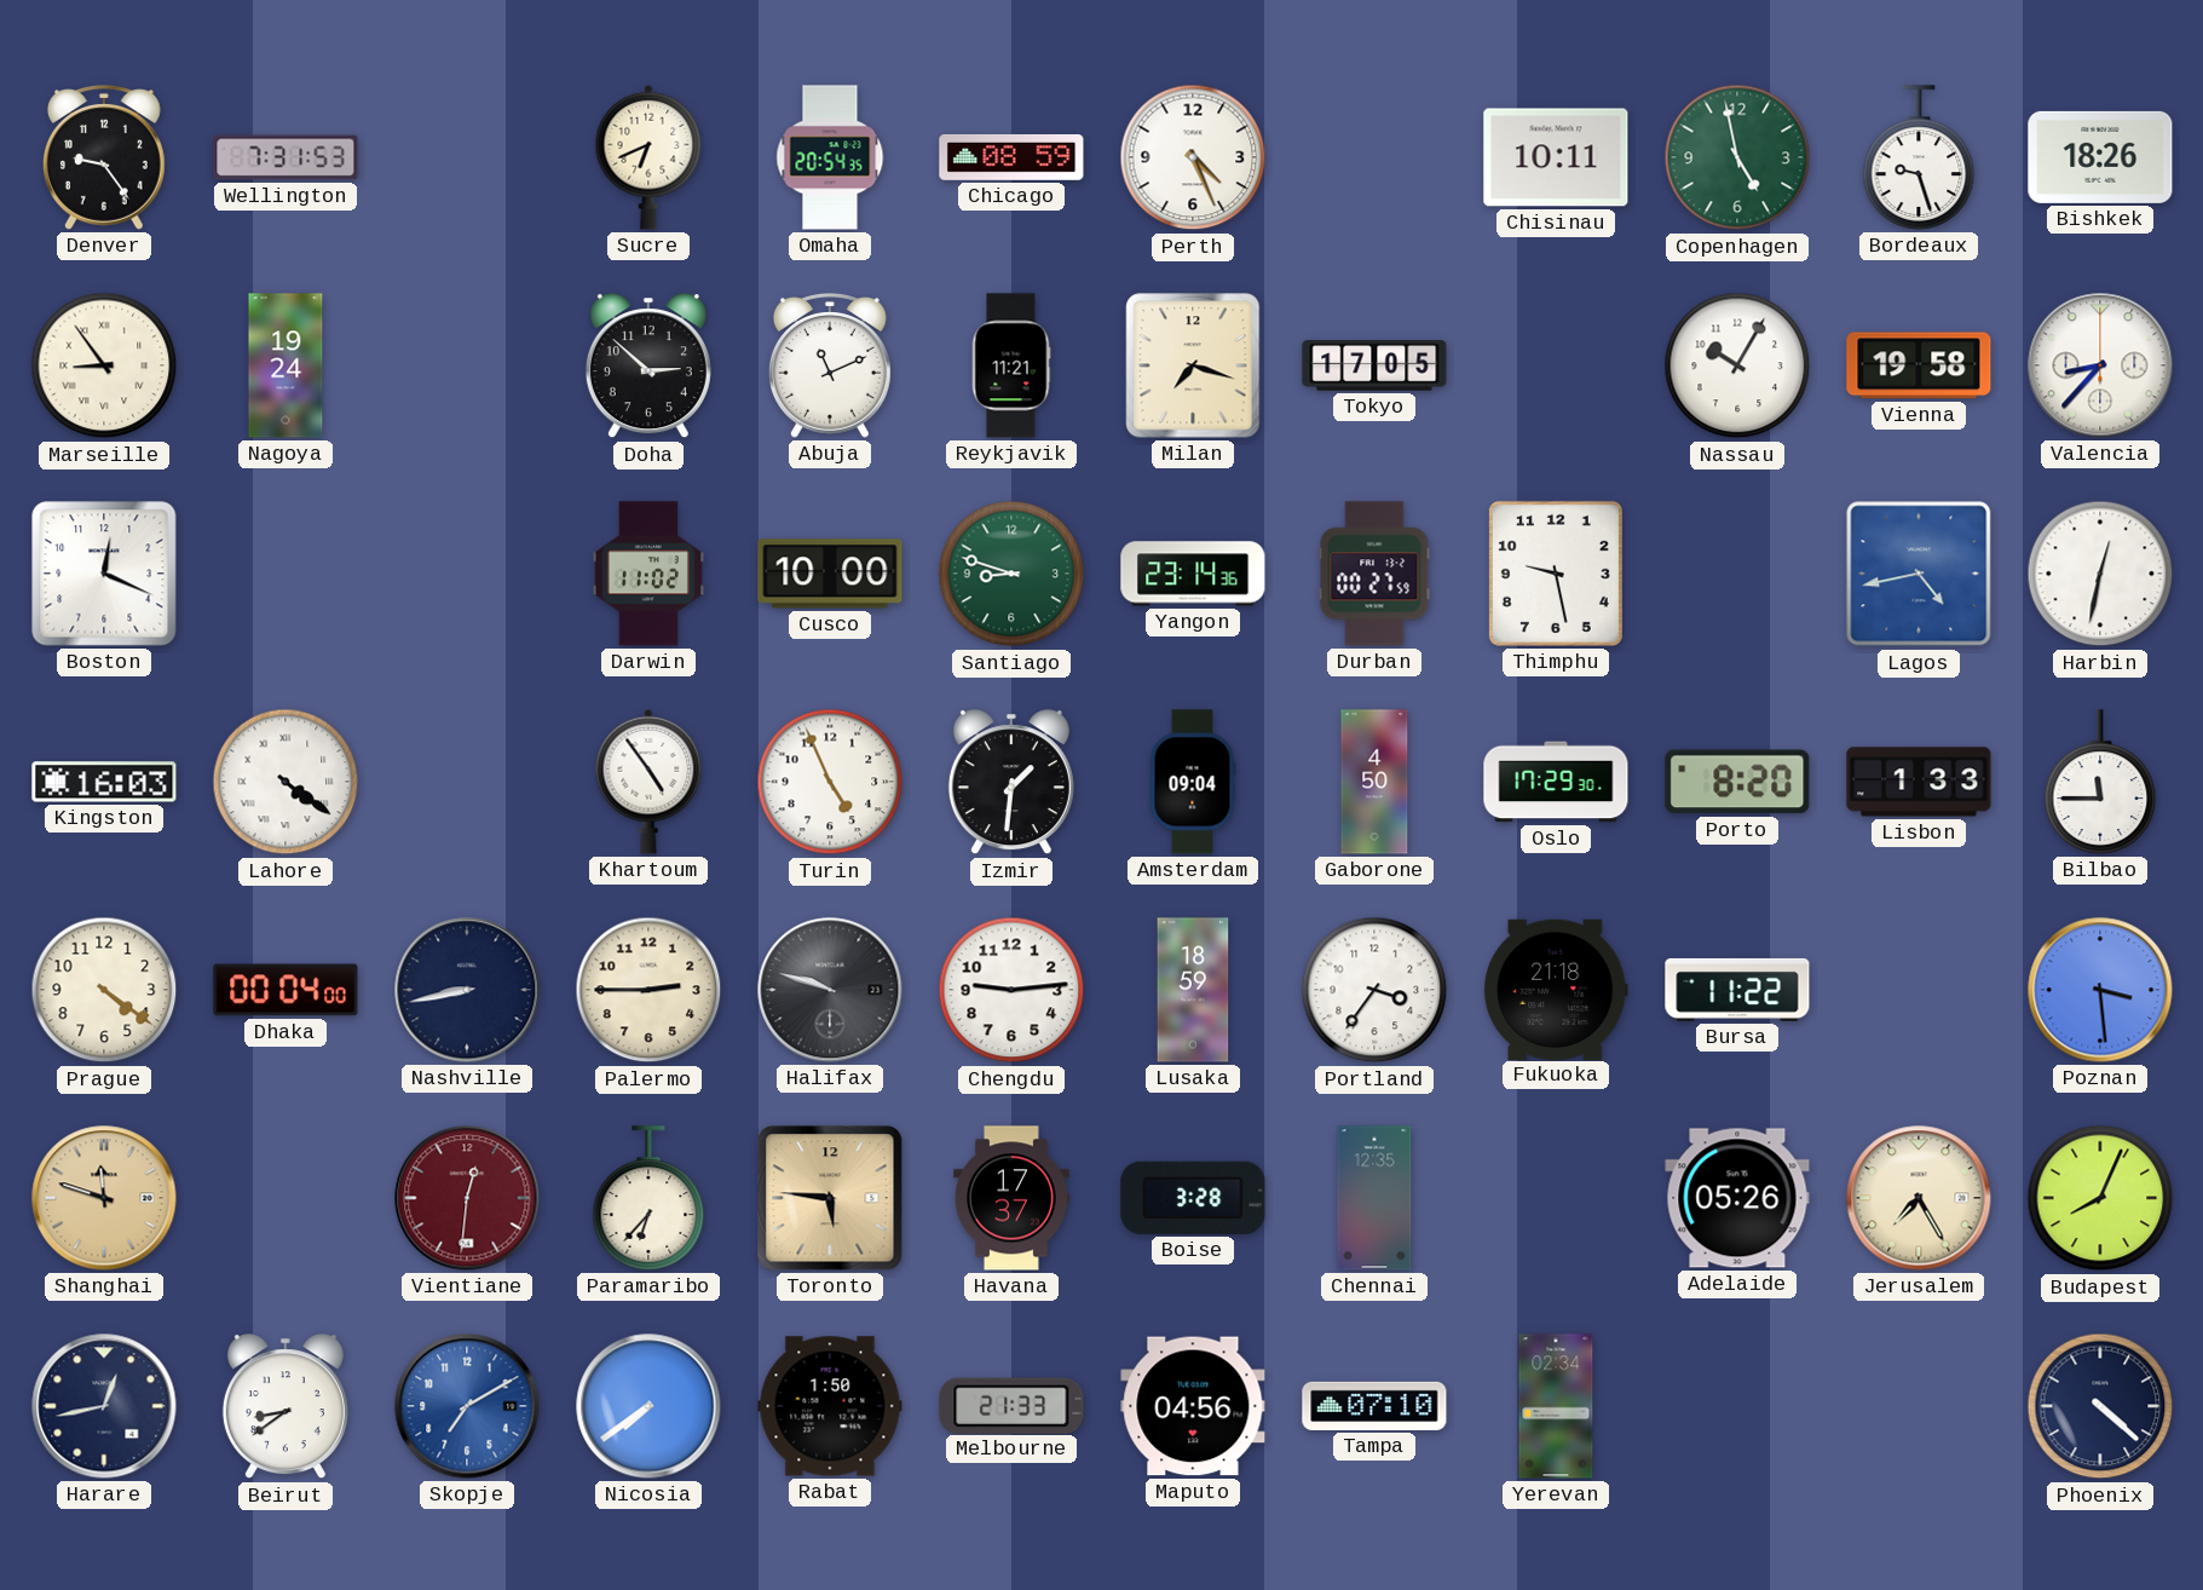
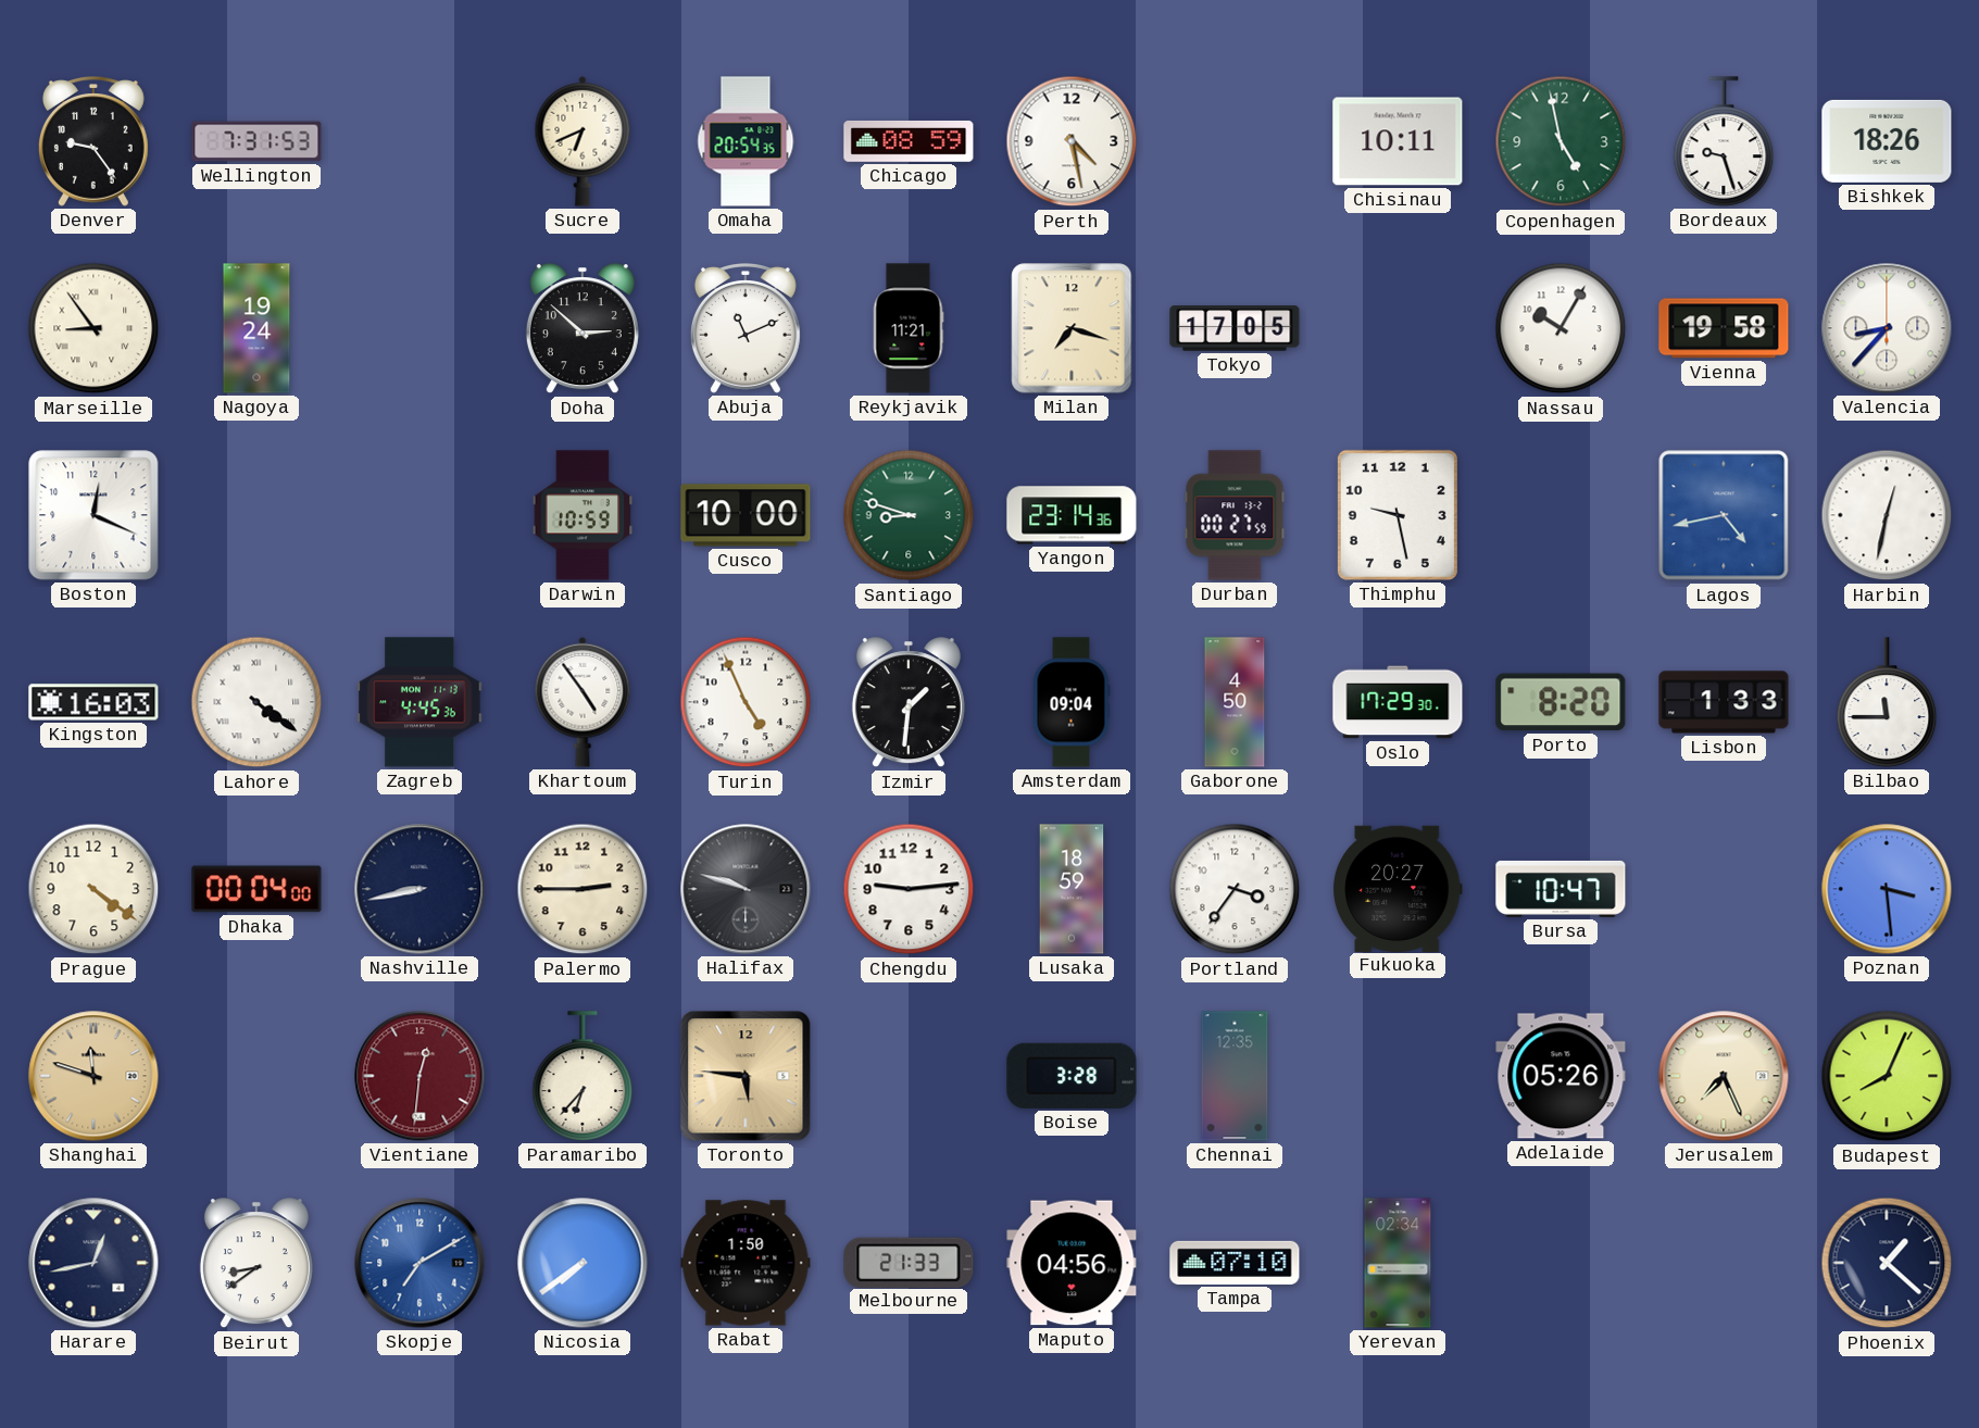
Perth: 4:26 -> 4:28
Darwin: 11:02 -> 10:59
Zagreb: none -> 4:45
Fukuoka: 21:18 -> 20:27
Bursa: 11:22 -> 10:47
Havana: 17:37 -> none
Jerusalem: 7:25 -> 7:26
Phoenix: 4:22 -> 1:22
